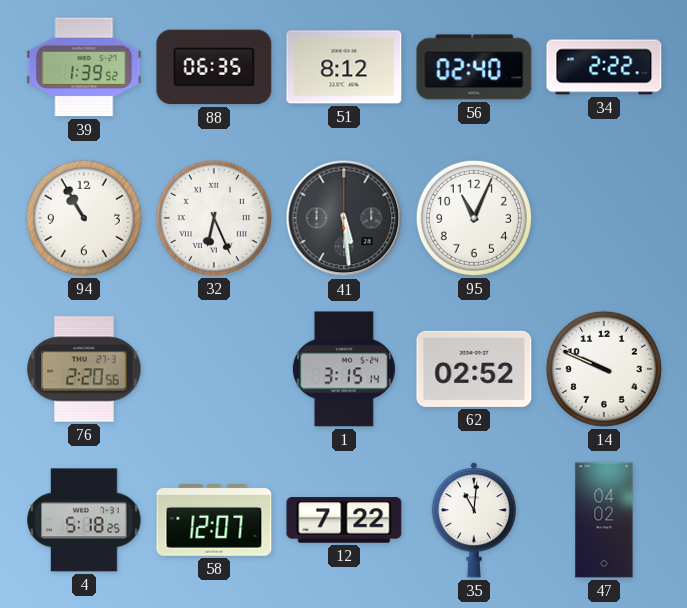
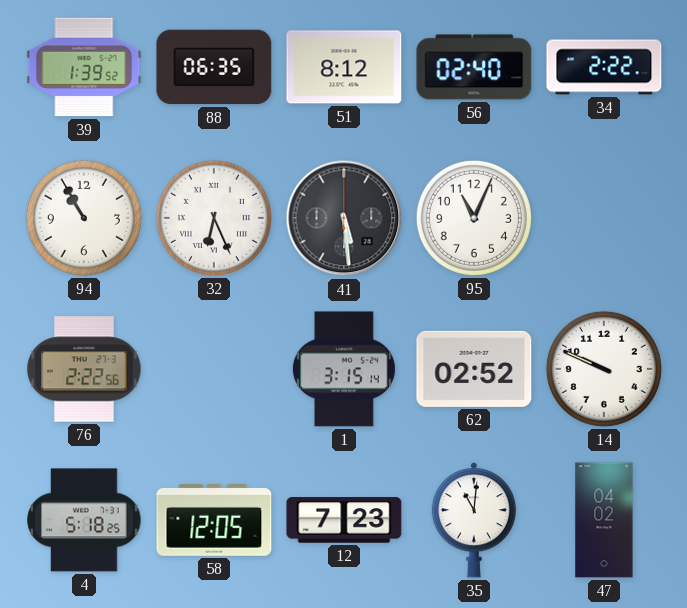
76: 2:20 -> 2:22
58: 12:07 -> 12:05
12: 7:22 -> 7:23
